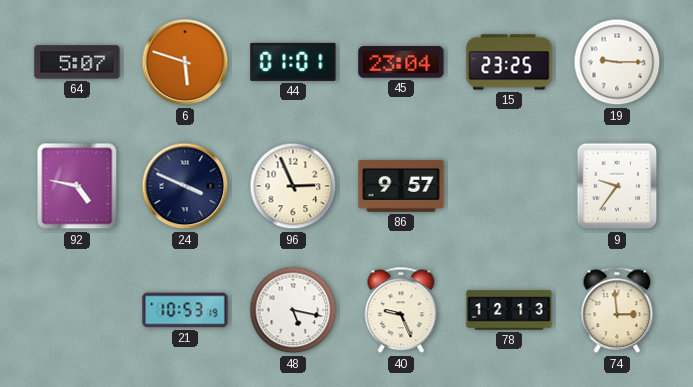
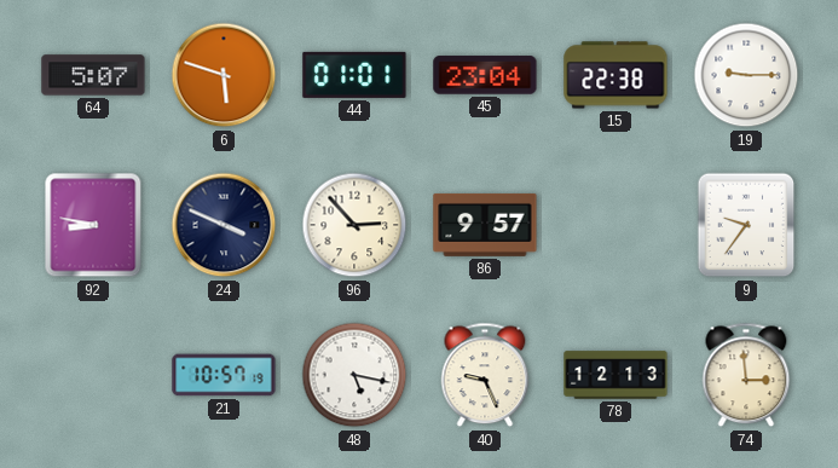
15: 23:25 -> 22:38
92: 4:47 -> 8:47
96: 2:56 -> 2:53
21: 10:53 -> 10:57
